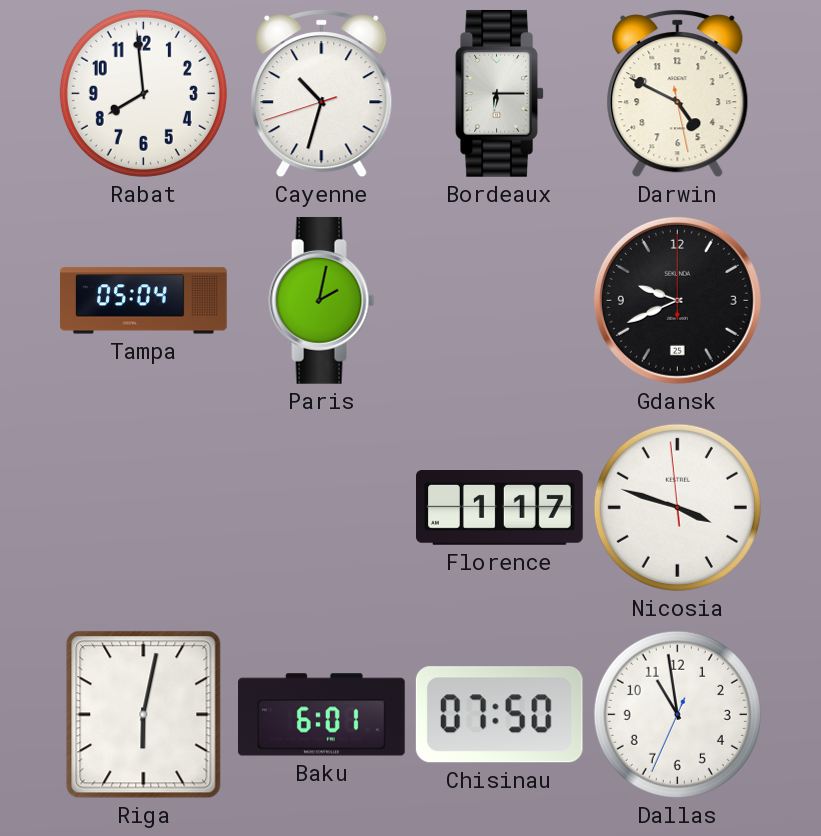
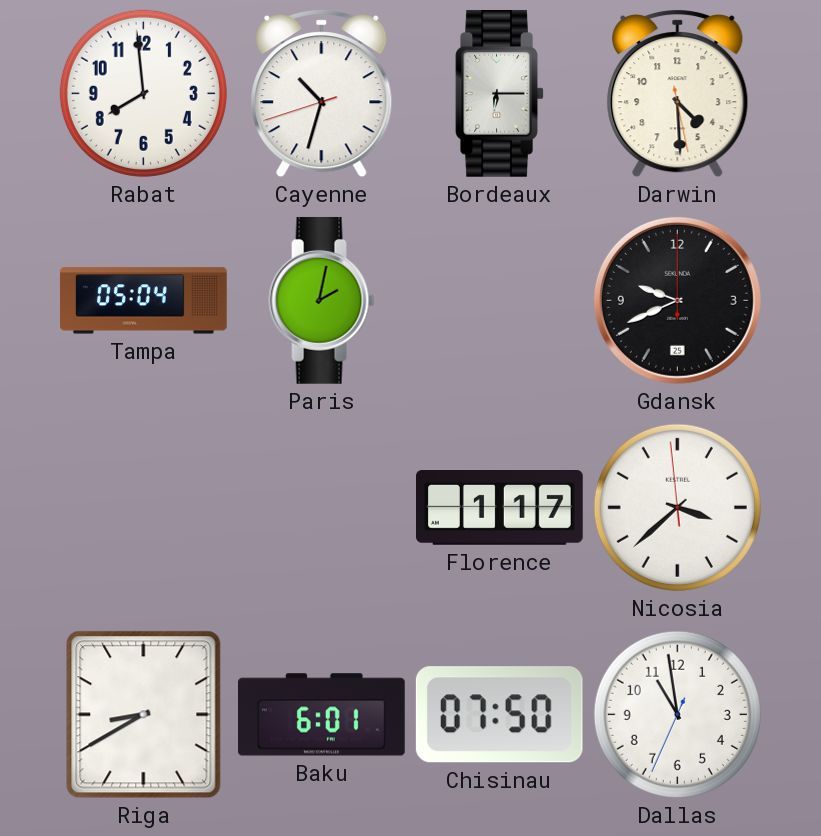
Darwin: 4:49 -> 4:29
Nicosia: 3:47 -> 3:37
Riga: 6:02 -> 8:40
